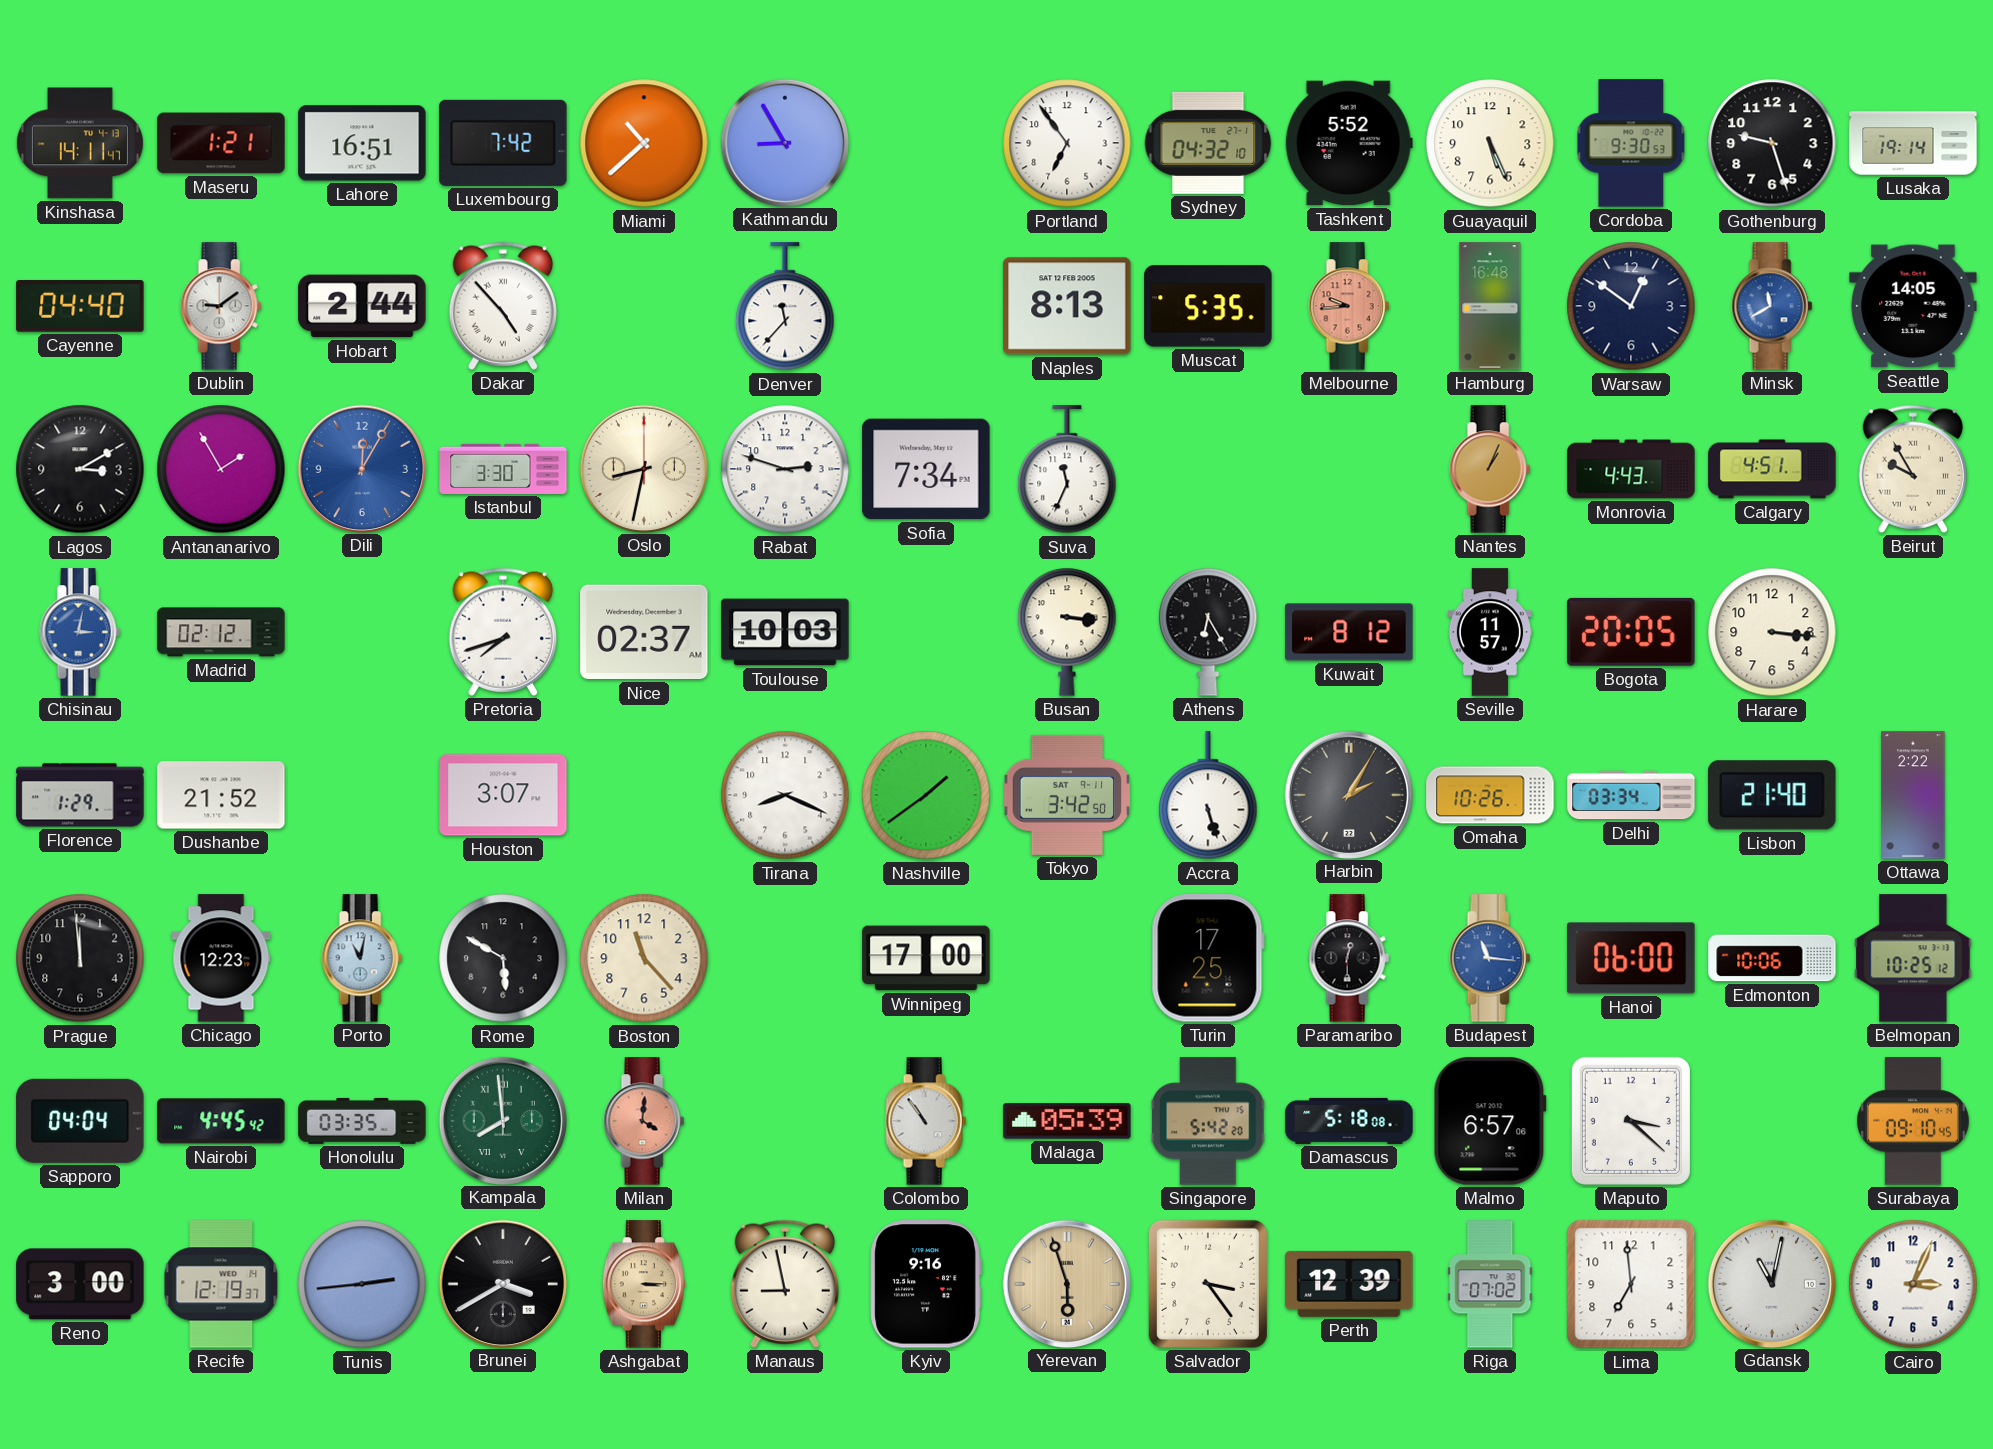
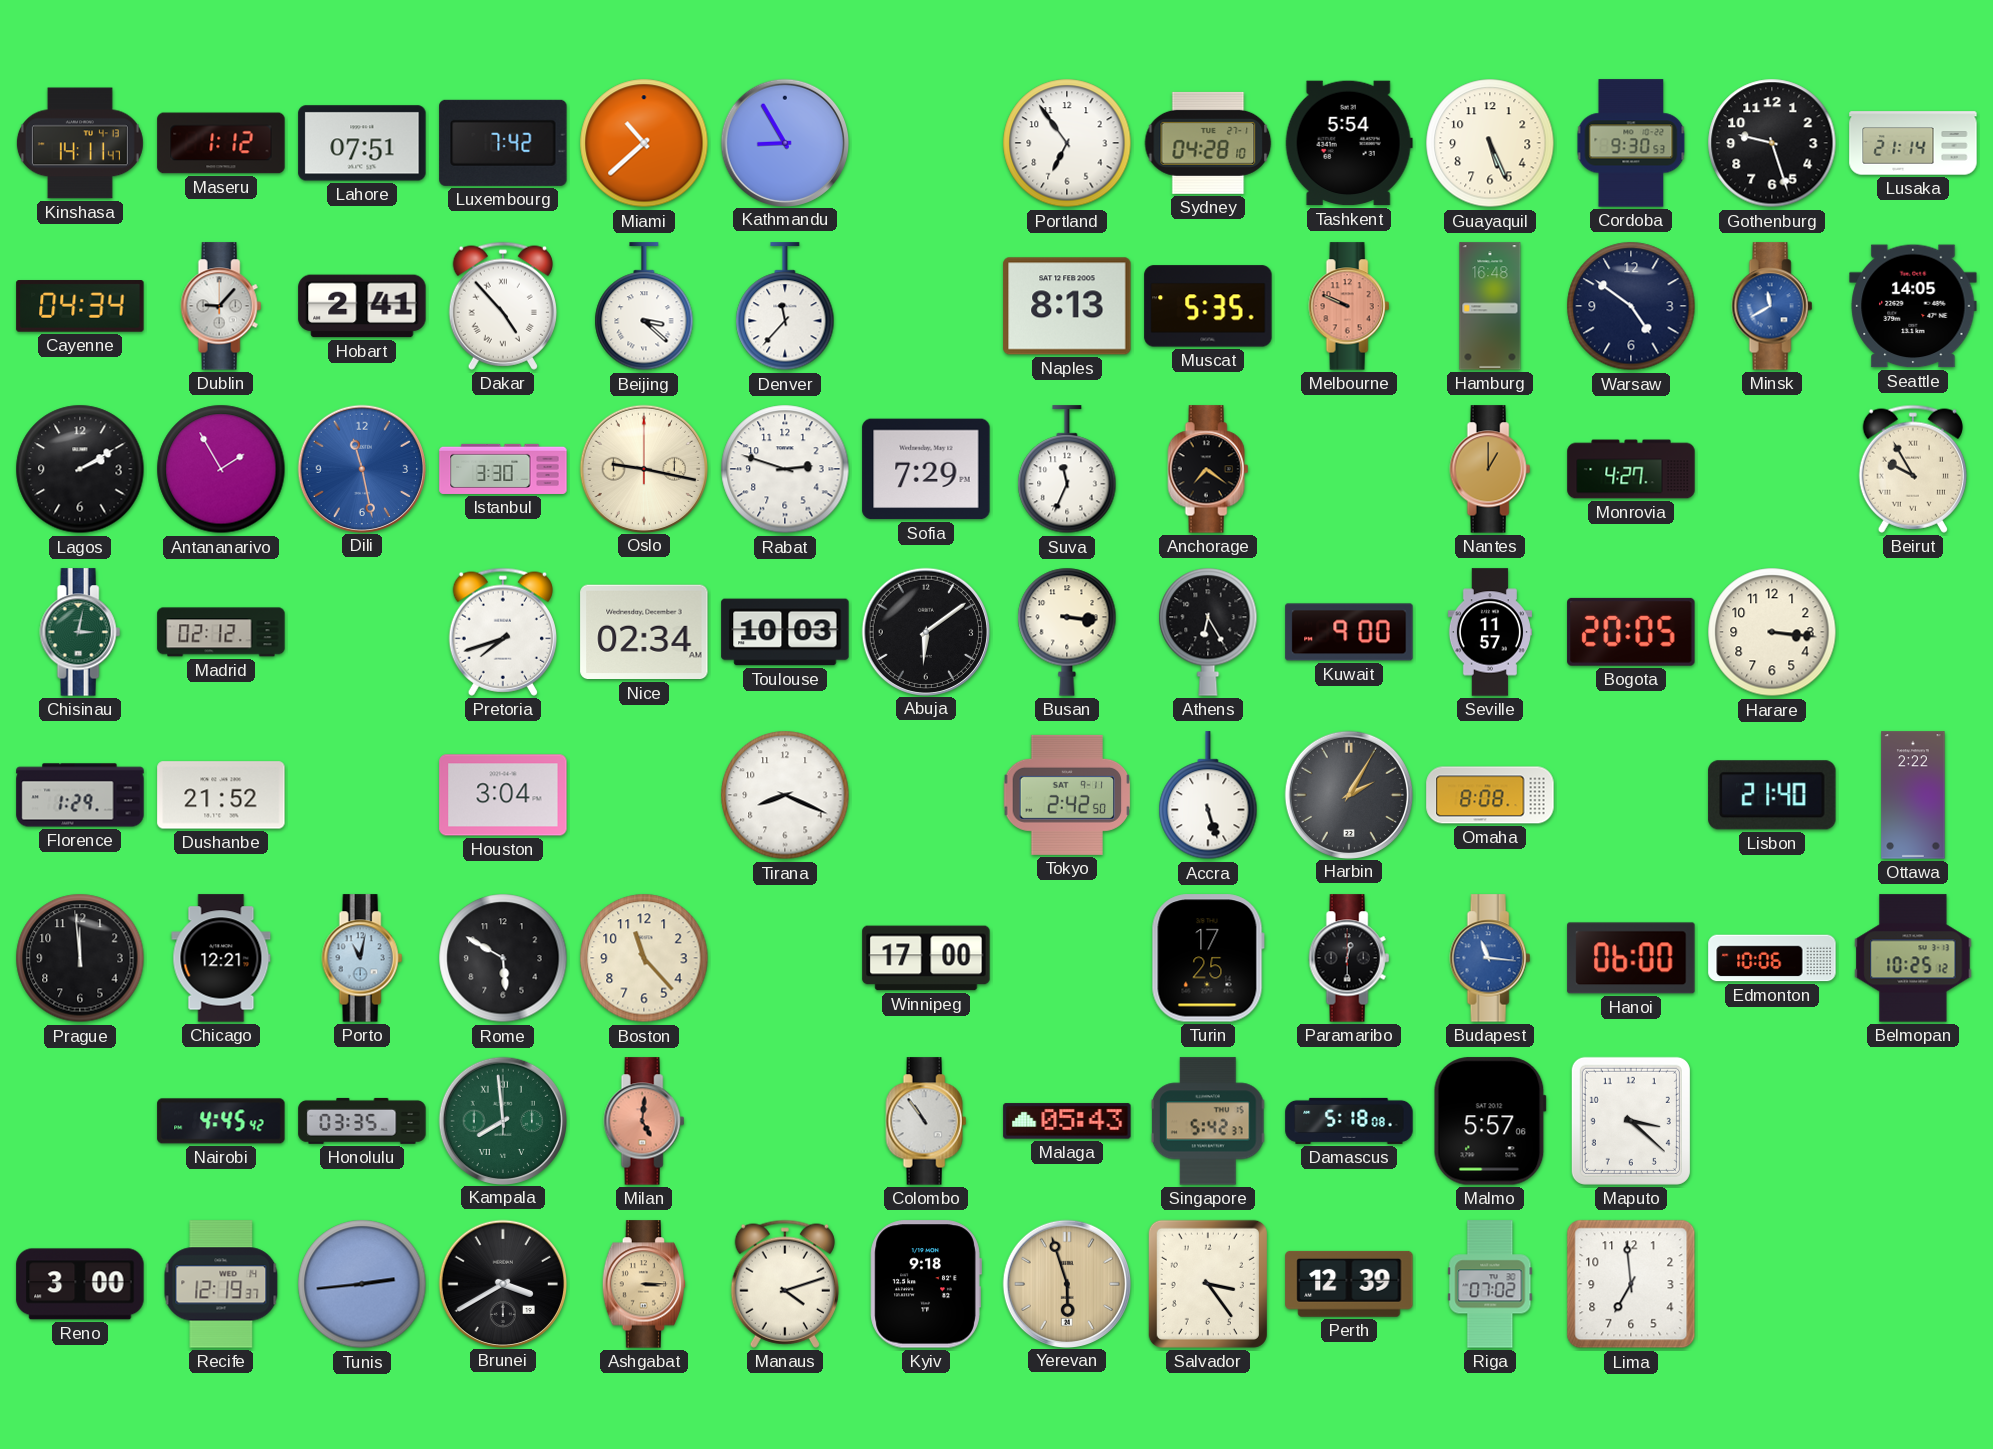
Maseru: 1:21 -> 1:12
Lahore: 16:51 -> 07:51
Sydney: 04:32 -> 04:28
Tashkent: 5:52 -> 5:54
Lusaka: 19:14 -> 21:14
Cayenne: 04:40 -> 04:34
Dublin: 9:09 -> 9:07
Hobart: 2:44 -> 2:41
Beijing: none -> 3:22
Melbourne: 9:44 -> 9:49
Warsaw: 12:51 -> 4:51
Lagos: 3:10 -> 2:10
Dili: 12:05 -> 11:28
Oslo: 8:32 -> 9:17
Sofia: 7:34 -> 7:29
Anchorage: none -> 7:21
Nantes: 1:04 -> 1:00
Monrovia: 4:43 -> 4:27
Calgary: 4:51 -> none
Chisinau dial: blue -> green
Nice: 02:37 -> 02:34
Abuja: none -> 6:09
Kuwait: 8:12 -> 9:00
Houston: 3:07 -> 3:04
Nashville: 1:39 -> none
Tokyo: 3:42 -> 2:42
Omaha: 10:26 -> 8:08
Delhi: 03:34 -> none
Chicago: 12:23 -> 12:21
Sapporo: 04:04 -> none
Milan: 4:01 -> 5:01
Malaga: 05:39 -> 05:43
Singapore: 5:42:20 -> 5:42:37
Malmo: 6:57 -> 5:57
Surabaya: 09:10 -> none
Manaus: 8:58 -> 4:12
Kyiv: 9:16 -> 9:18
Gdansk: 11:02 -> none
Cairo: 3:04 -> none
